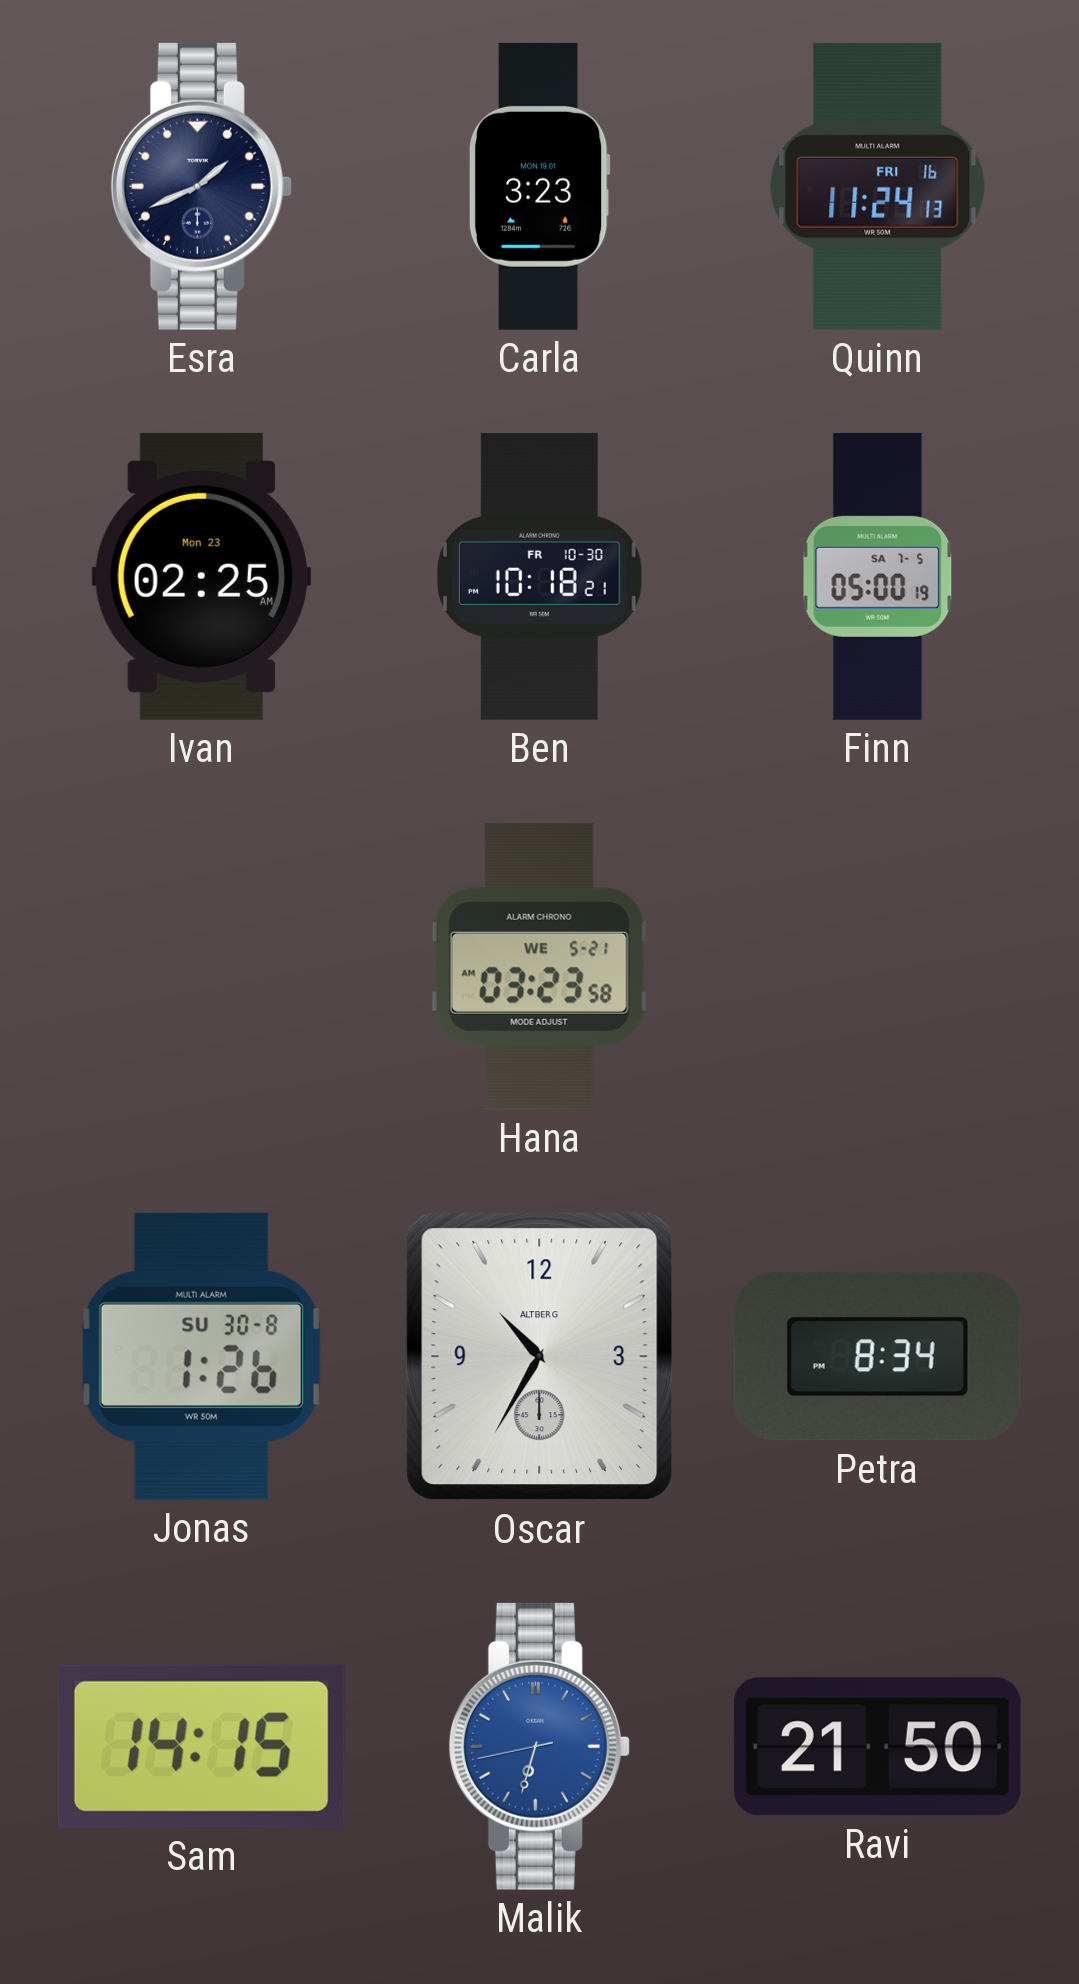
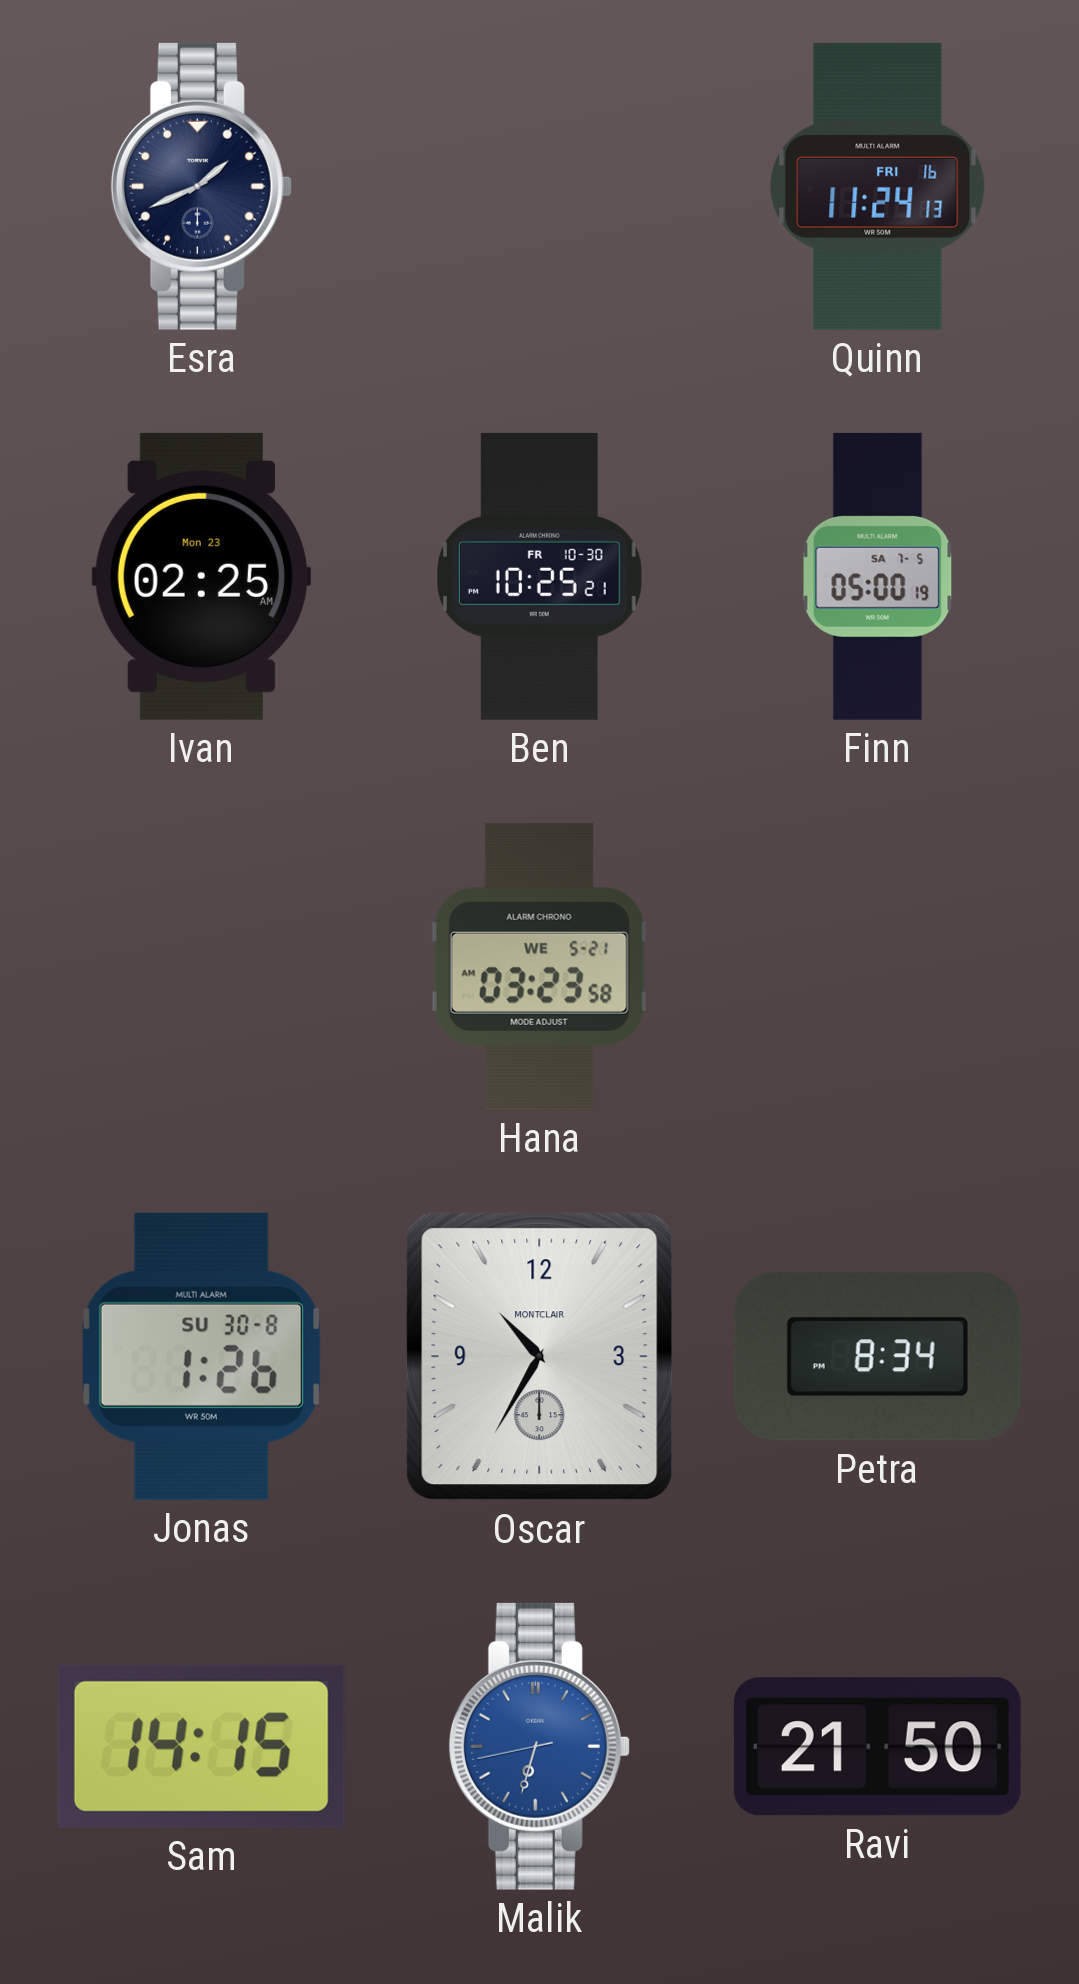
Carla: 3:23 -> none
Ben: 10:18 -> 10:25
Oscar brand: ALTBERG -> MONTCLAIR
